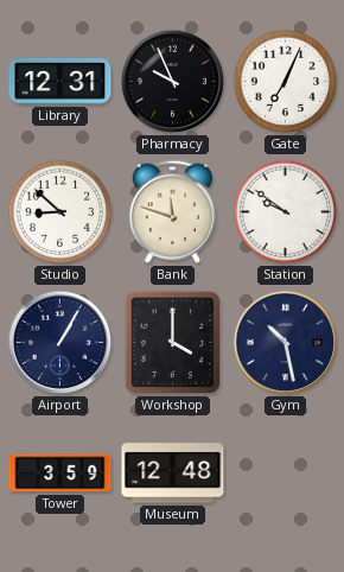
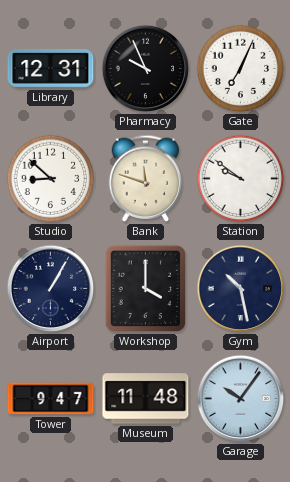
Tower: 3:59 -> 9:47
Museum: 12:48 -> 11:48
Garage: none -> 10:06
